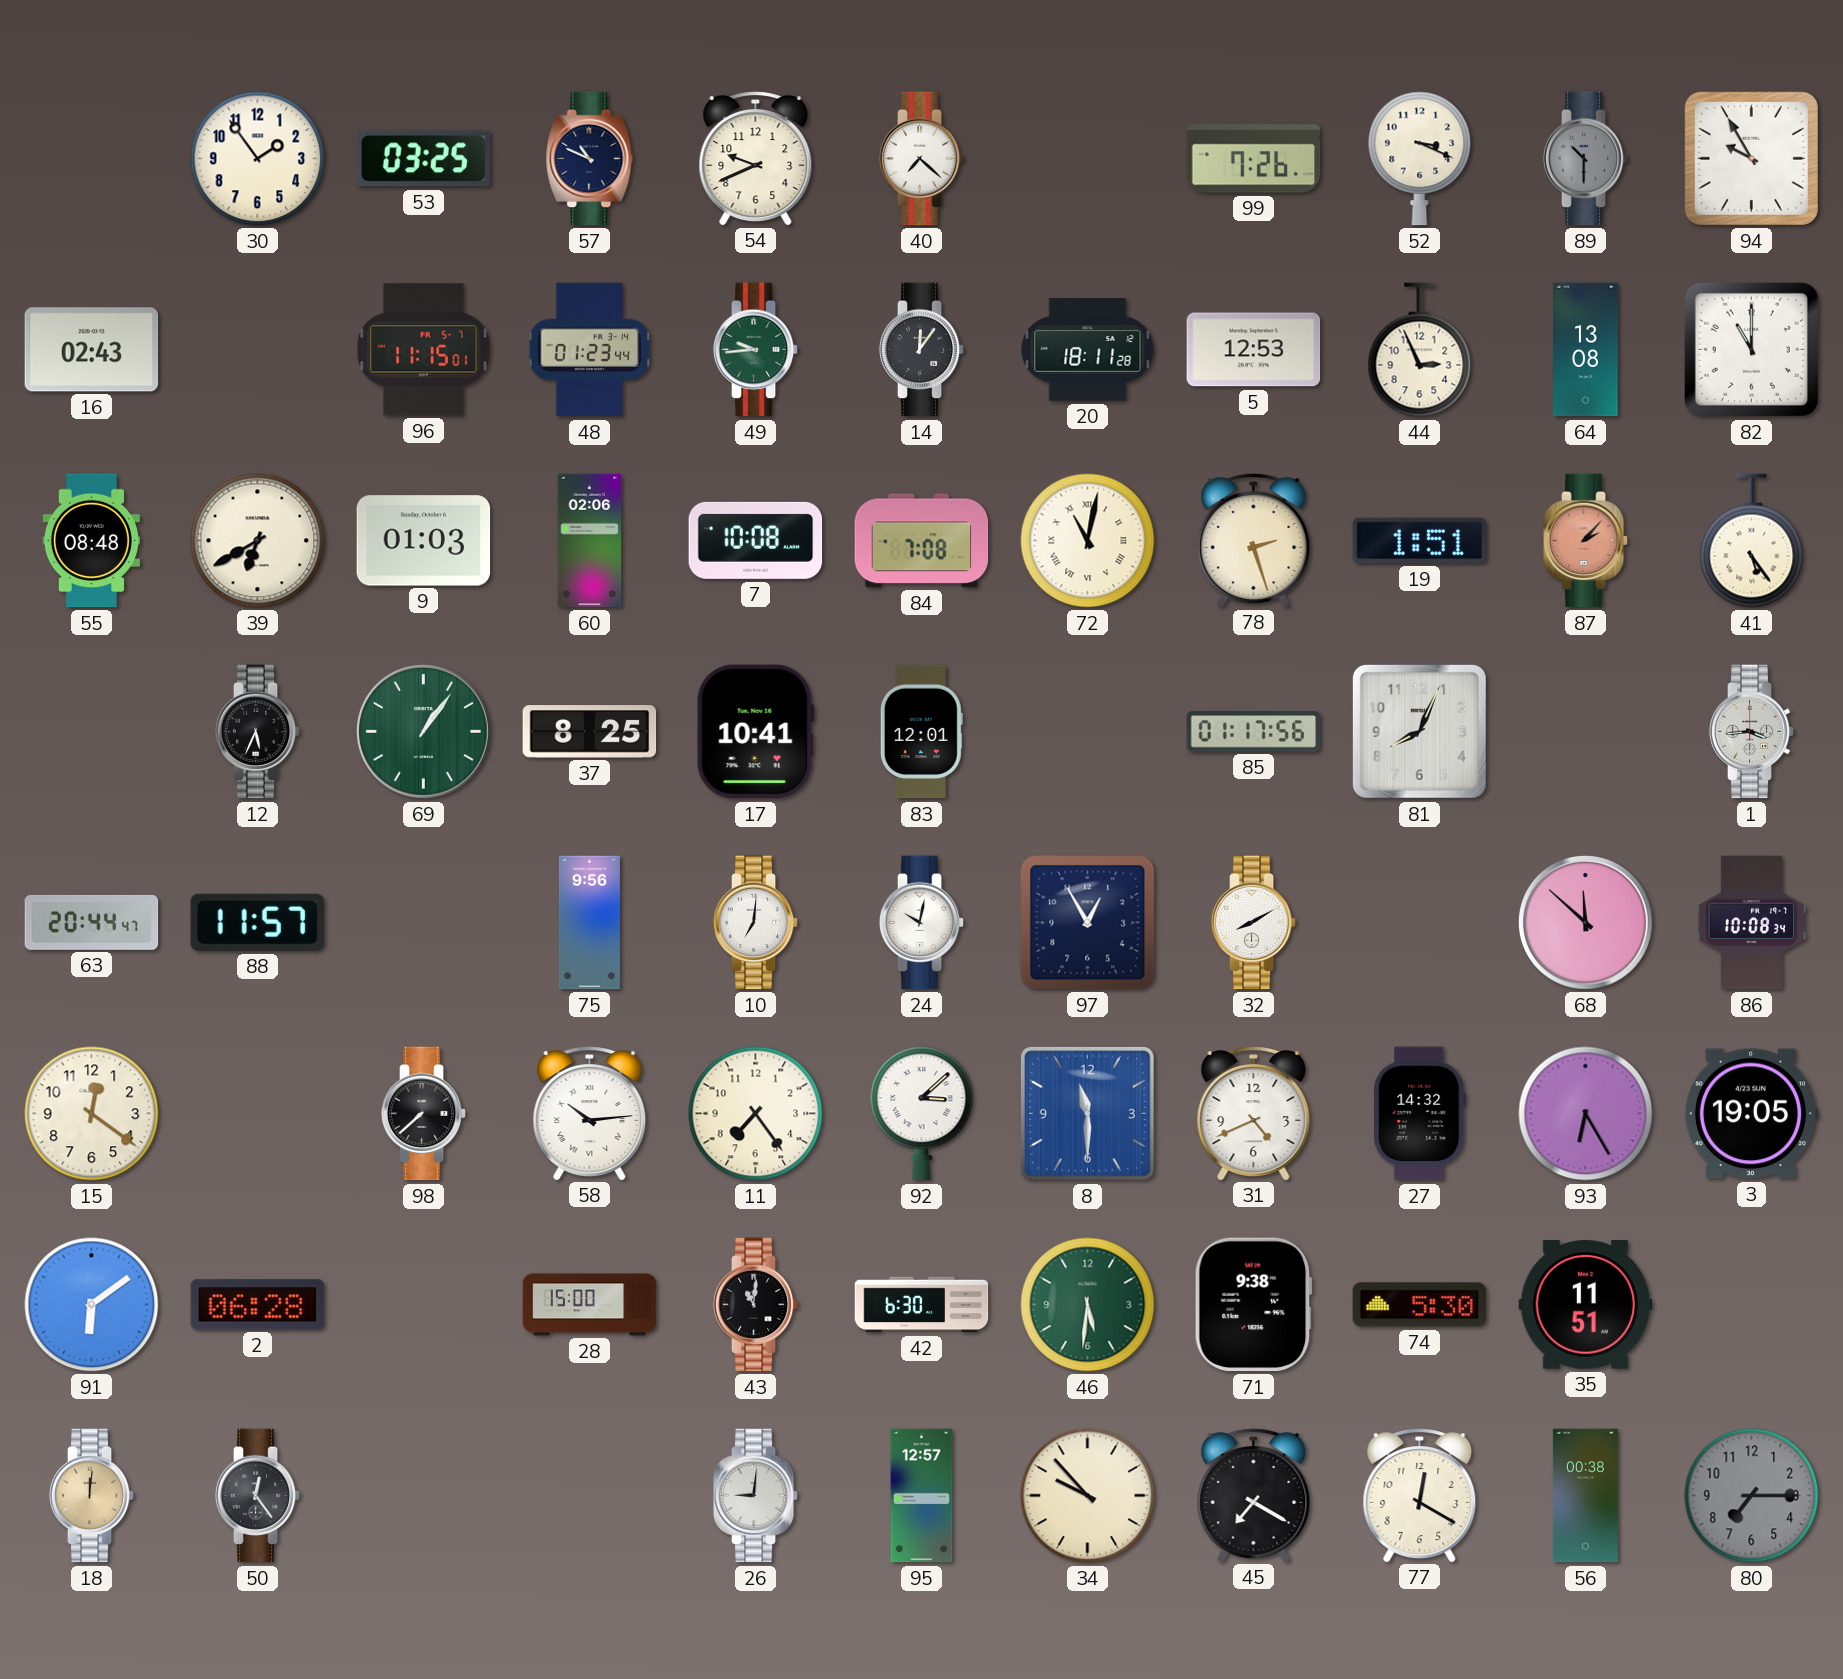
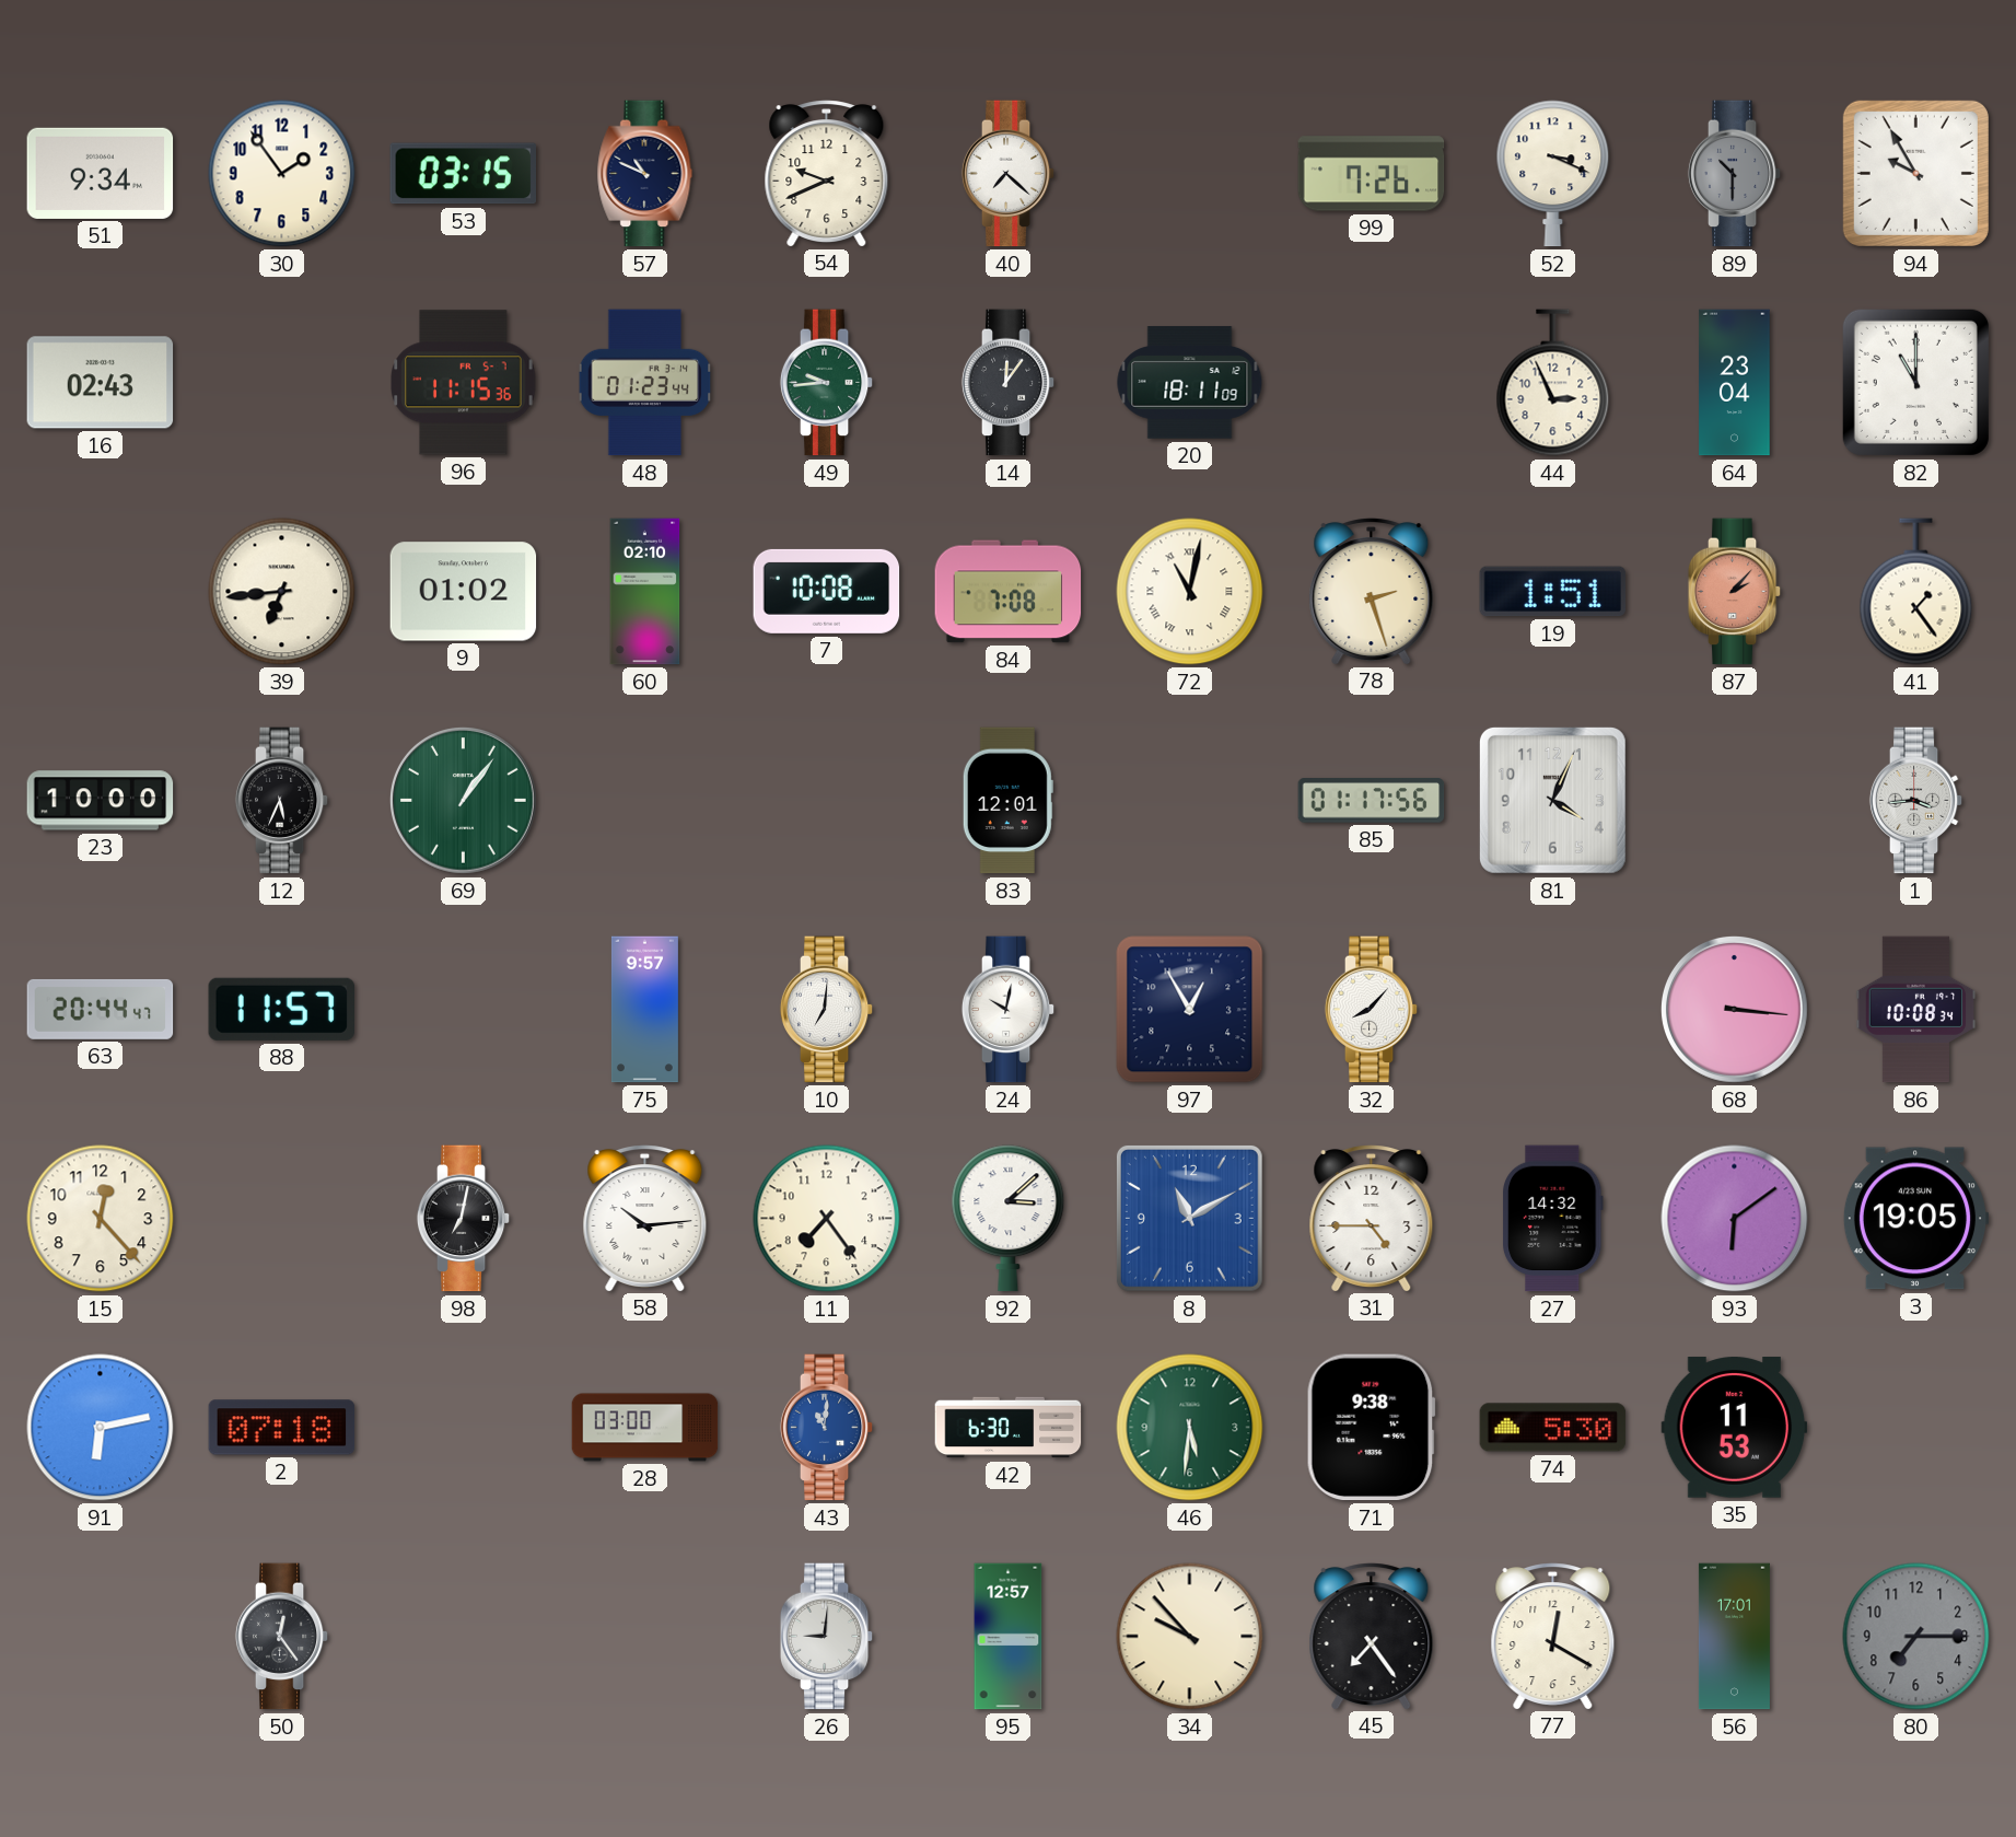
51: none -> 9:34
53: 03:25 -> 03:15
96: 11:15:01 -> 11:15:36
20: 18:11:28 -> 18:11:09
5: 12:53 -> none
64: 13:08 -> 23:04
55: 08:48 -> none
39: 6:40 -> 6:44
9: 01:03 -> 01:02
60: 02:06 -> 02:10
41: 5:24 -> 1:24
23: none -> 10:00
37: 8:25 -> none
17: 10:41 -> none
81: 8:04 -> 4:04
75: 9:56 -> 9:57
32: 8:10 -> 8:07
68: 11:52 -> 3:16
15: 12:21 -> 12:23
98: 7:38 -> 7:02
8: 11:30 -> 11:10
31: 4:41 -> 4:45
93: 6:25 -> 6:09
91: 6:09 -> 6:13
2: 06:28 -> 07:18
28: 15:00 -> 03:00
43 dial: black -> blue
35: 11:51 -> 11:53
18: 12:01 -> none
45: 7:20 -> 7:24
56: 00:38 -> 17:01
